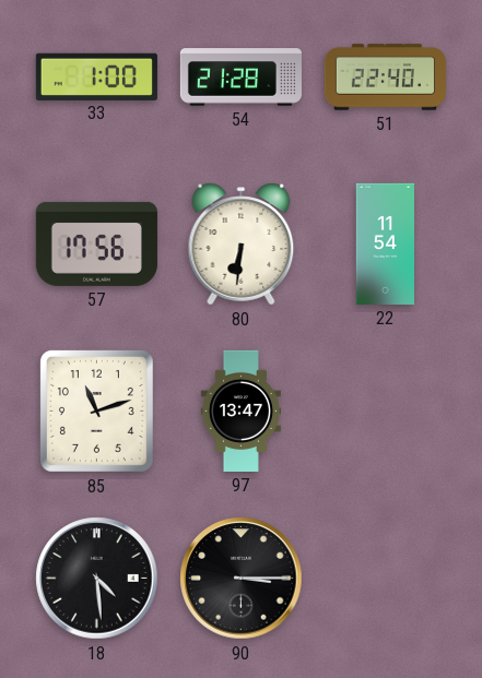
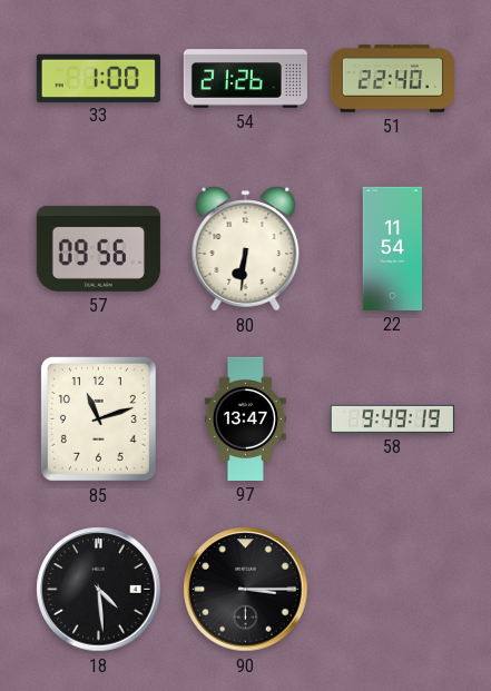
54: 21:28 -> 21:26
57: 17:56 -> 09:56
58: none -> 9:49
